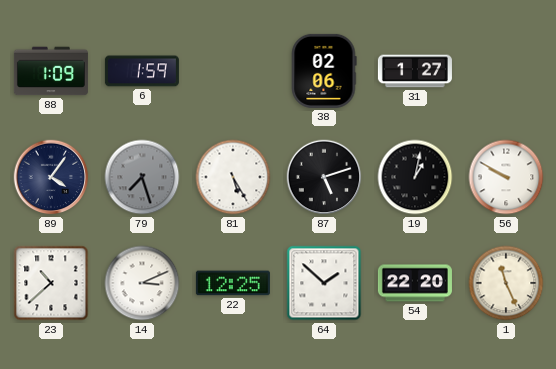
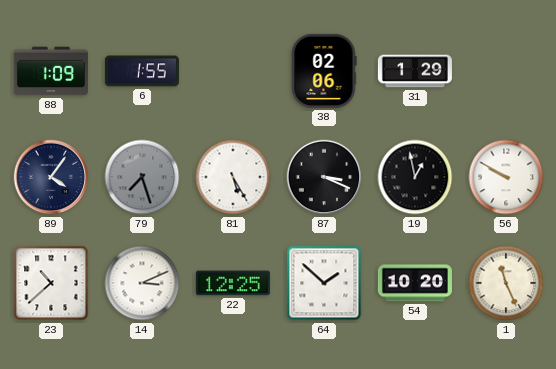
6: 1:59 -> 1:55
31: 1:27 -> 1:29
87: 5:12 -> 3:19
19: 1:02 -> 12:58
54: 22:20 -> 10:20
